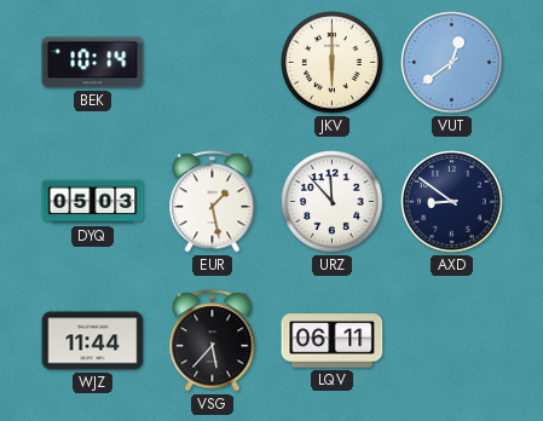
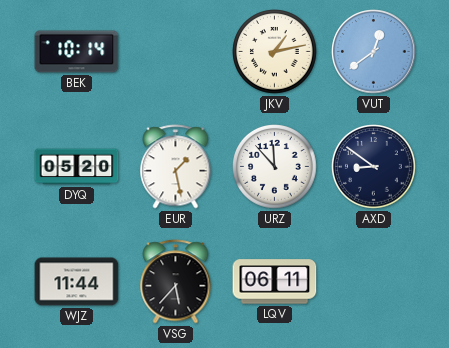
JKV: 6:00 -> 1:13
DYQ: 05:03 -> 05:20
